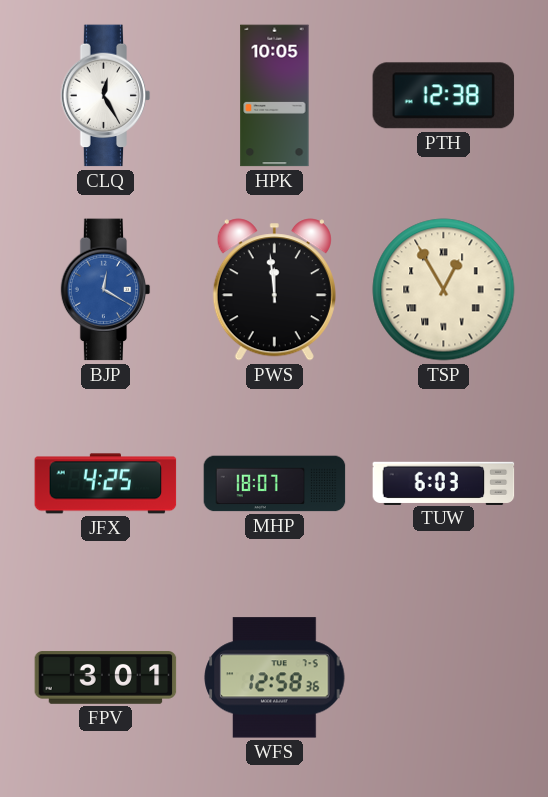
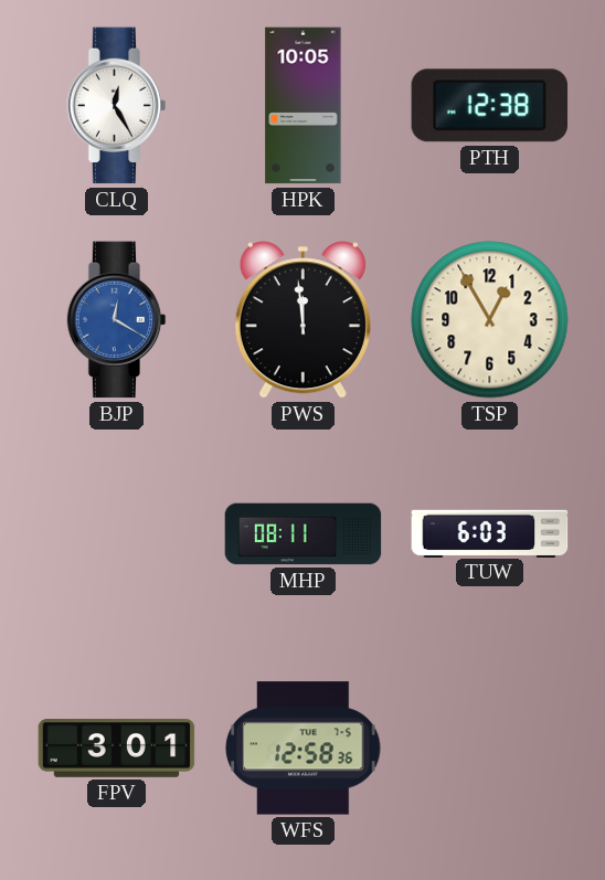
TSP numerals: Roman -> Arabic
JFX: 4:25 -> none
MHP: 18:07 -> 08:11
